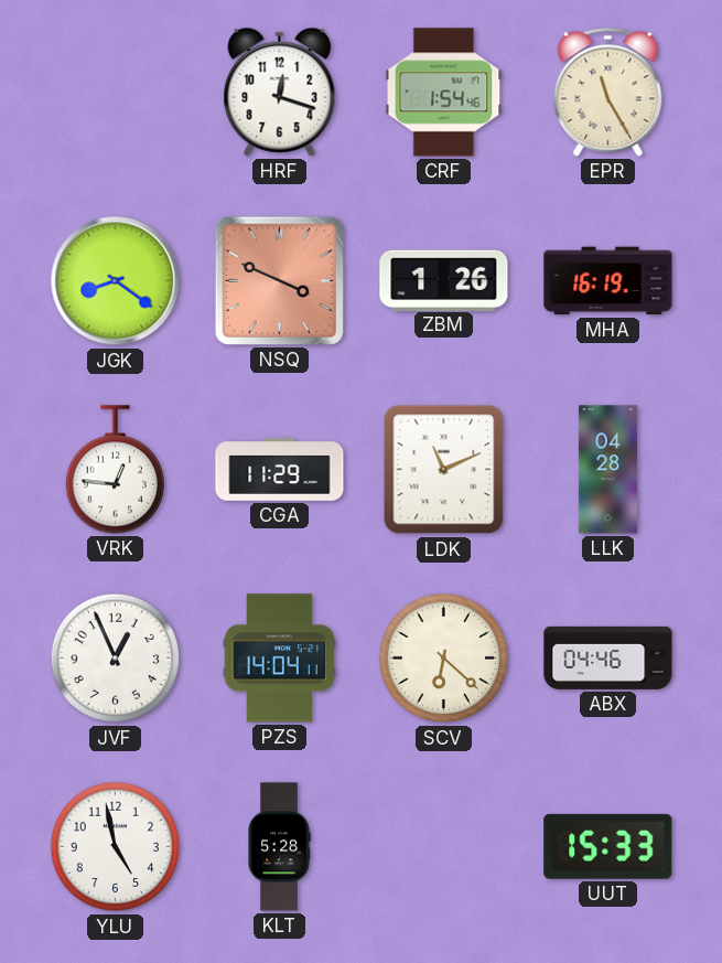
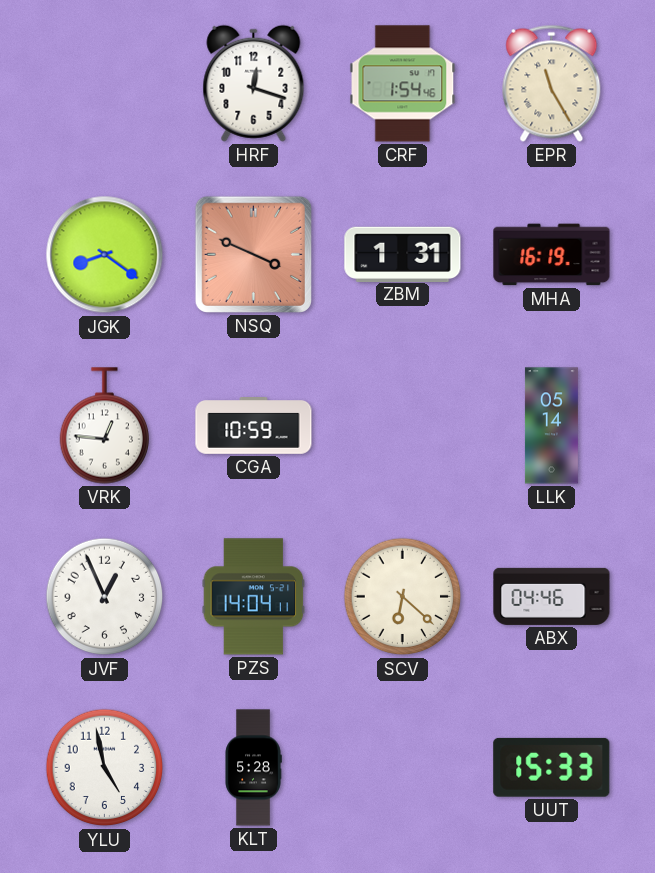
ZBM: 1:26 -> 1:31
CGA: 11:29 -> 10:59
LDK: 11:11 -> none
LLK: 04:28 -> 05:14
